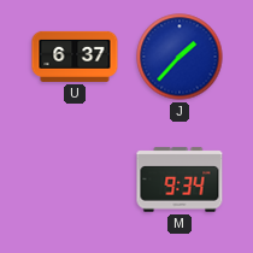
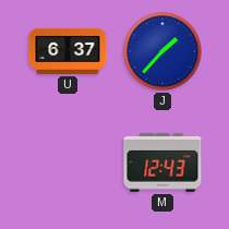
M: 9:34 -> 12:43
